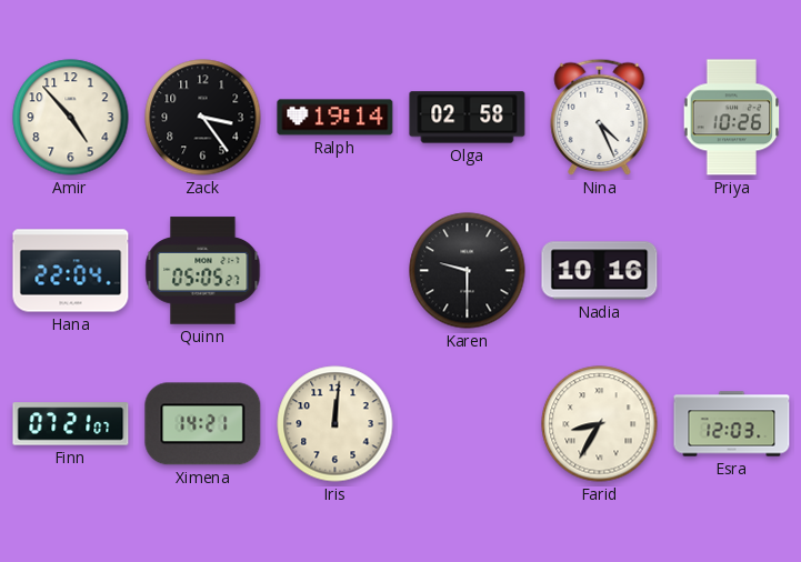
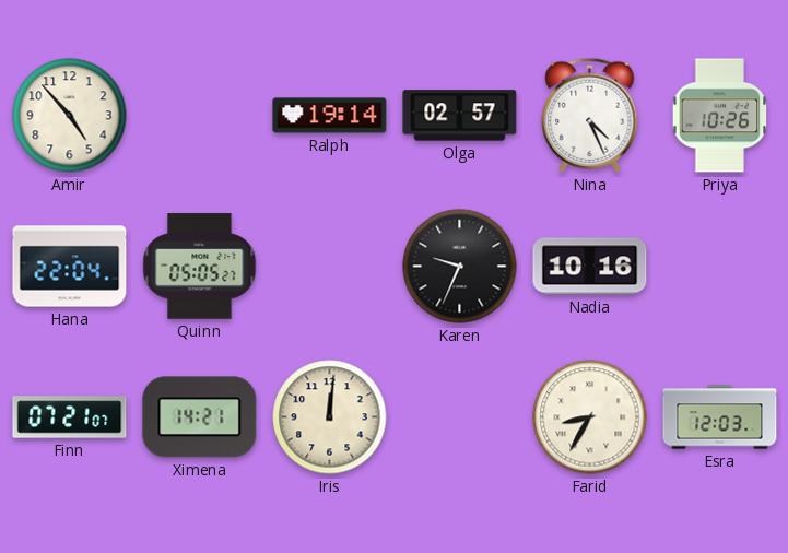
Zack: 3:24 -> none
Olga: 02:58 -> 02:57
Karen: 9:30 -> 9:34
